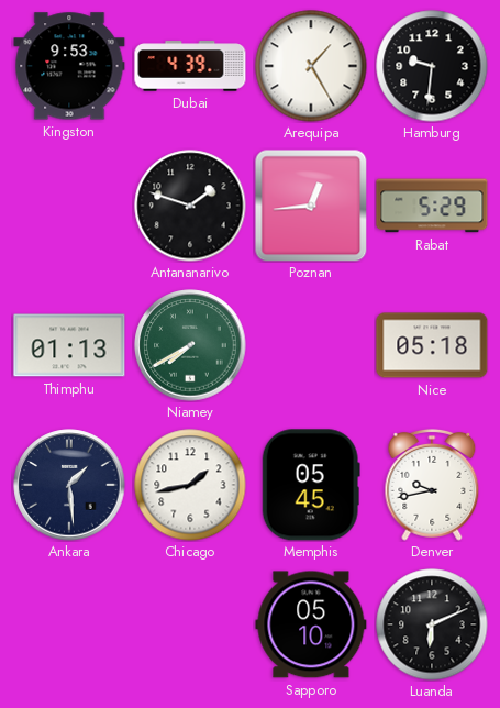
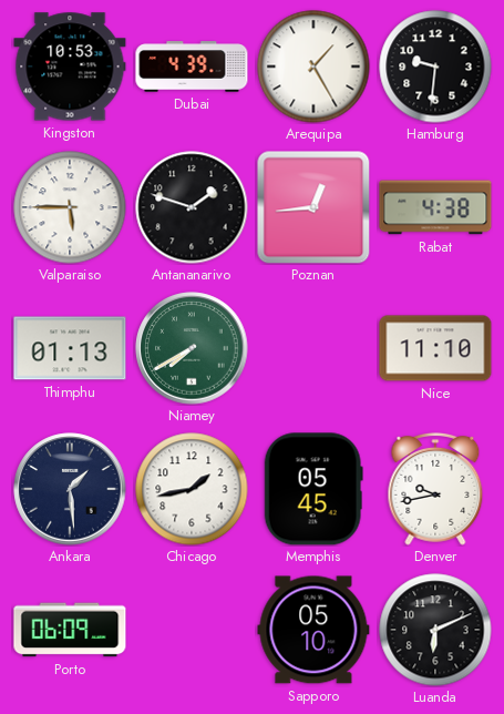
Kingston: 9:53 -> 10:53
Valparaiso: none -> 5:45
Rabat: 5:29 -> 4:38
Nice: 05:18 -> 11:10
Porto: none -> 06:09
